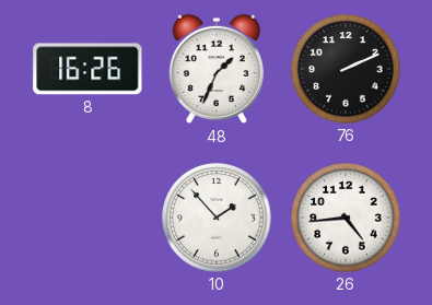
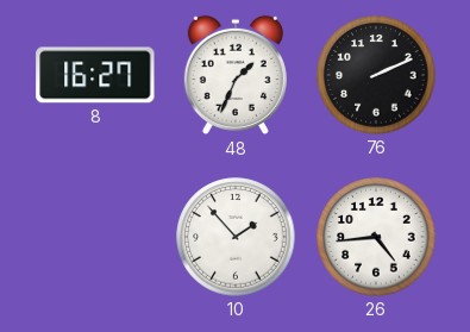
8: 16:26 -> 16:27
